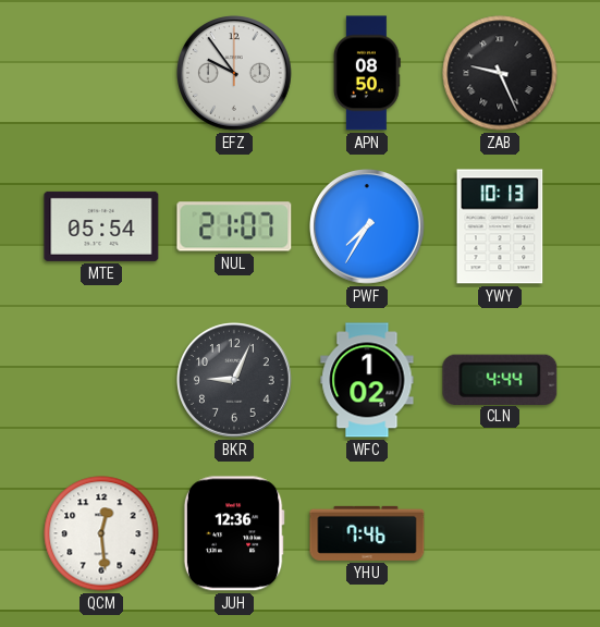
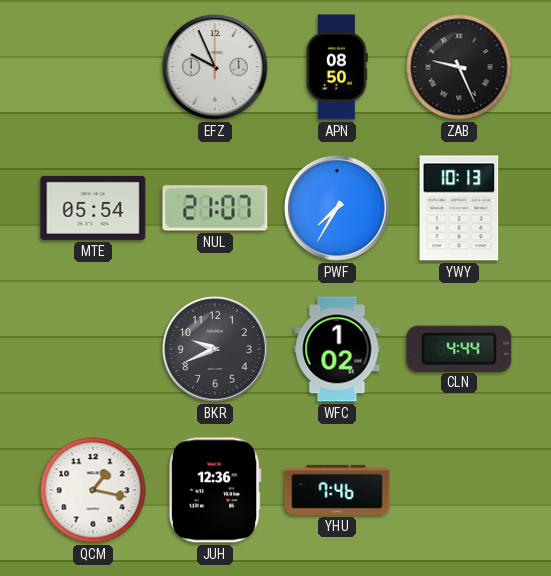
EFZ: 9:54 -> 9:56
BKR: 9:04 -> 9:41
QCM: 12:29 -> 1:17
